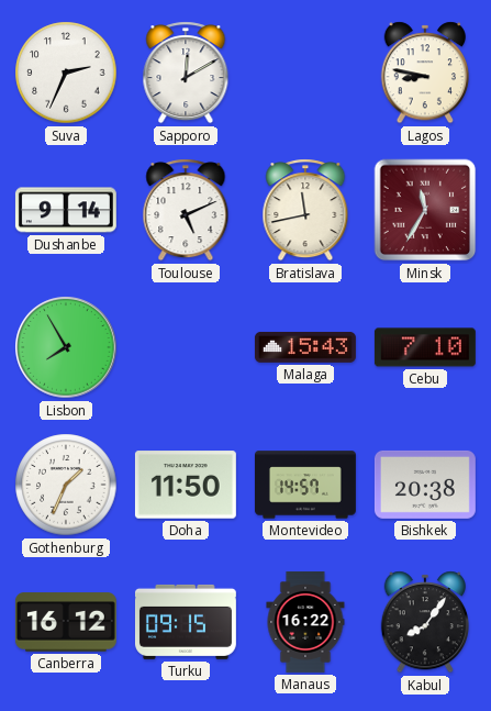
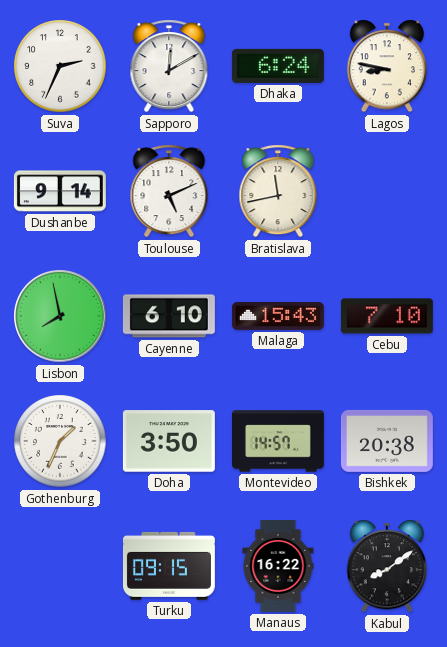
Dhaka: none -> 6:24
Minsk: 11:35 -> none
Lisbon: 7:55 -> 7:58
Cayenne: none -> 6:10
Doha: 11:50 -> 3:50
Canberra: 16:12 -> none
Kabul: 8:06 -> 8:09
